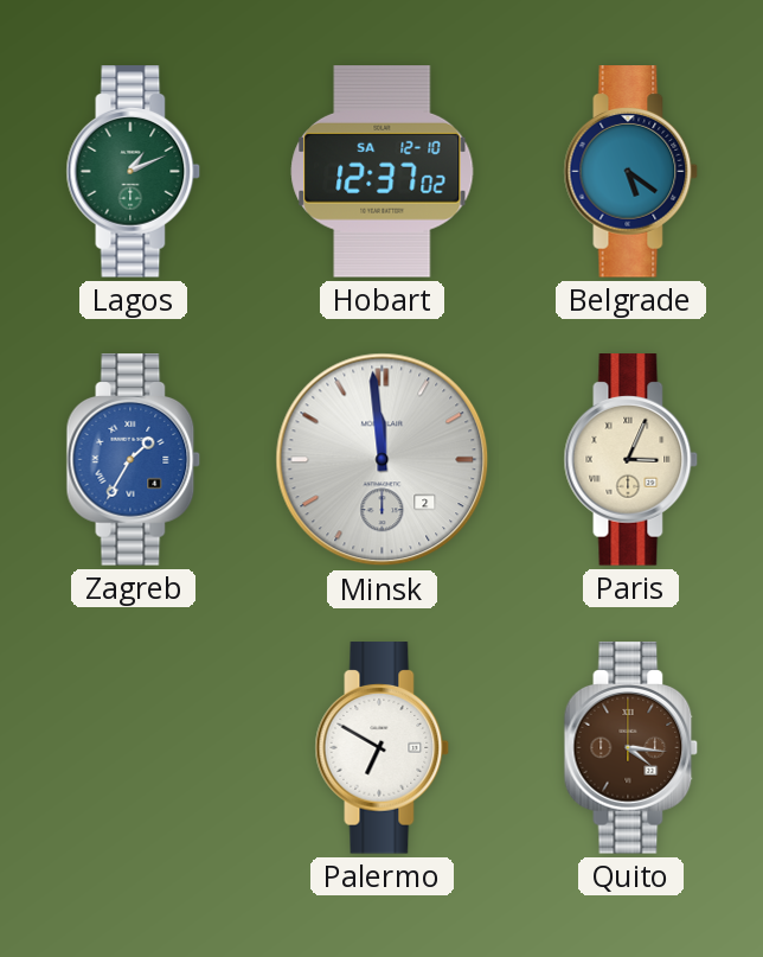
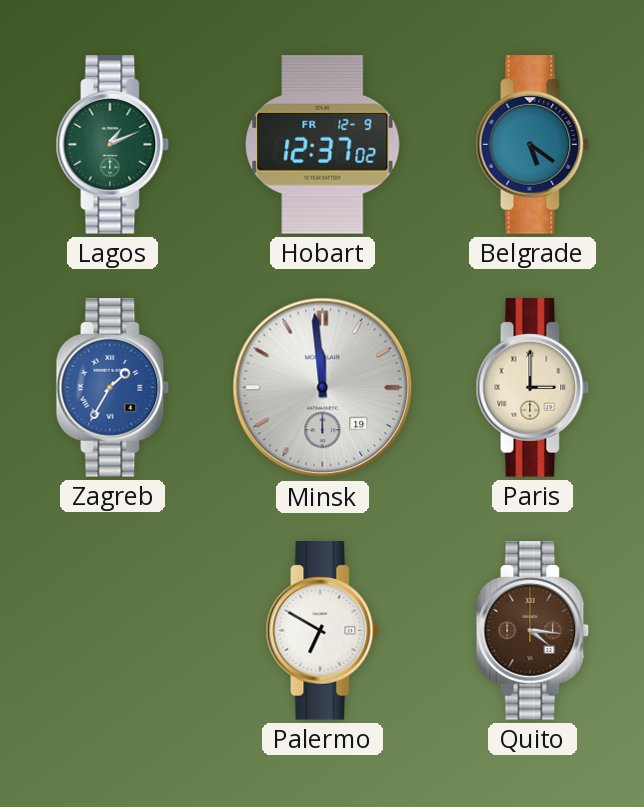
Hobart date: SA 12-10 -> FR 12-9
Minsk date: 2 -> 19
Paris: 3:04 -> 3:00
